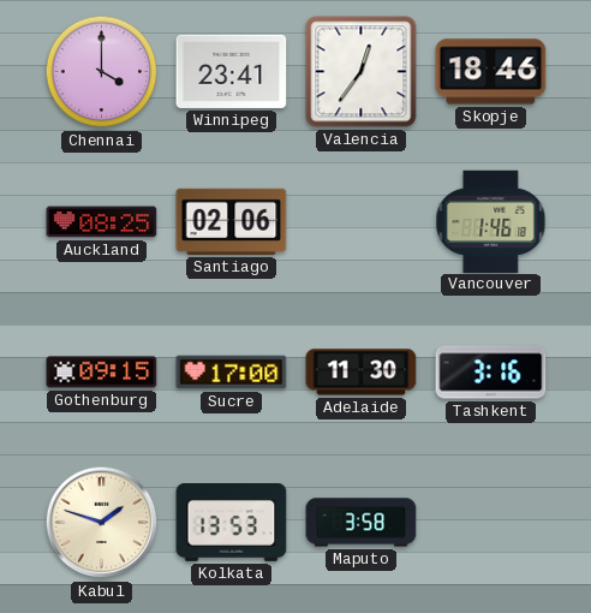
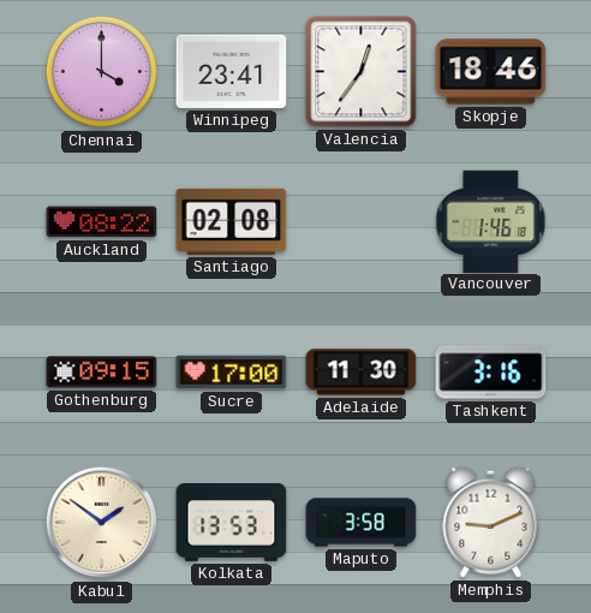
Auckland: 08:25 -> 08:22
Santiago: 02:06 -> 02:08
Kabul: 1:48 -> 1:51
Memphis: none -> 9:11
